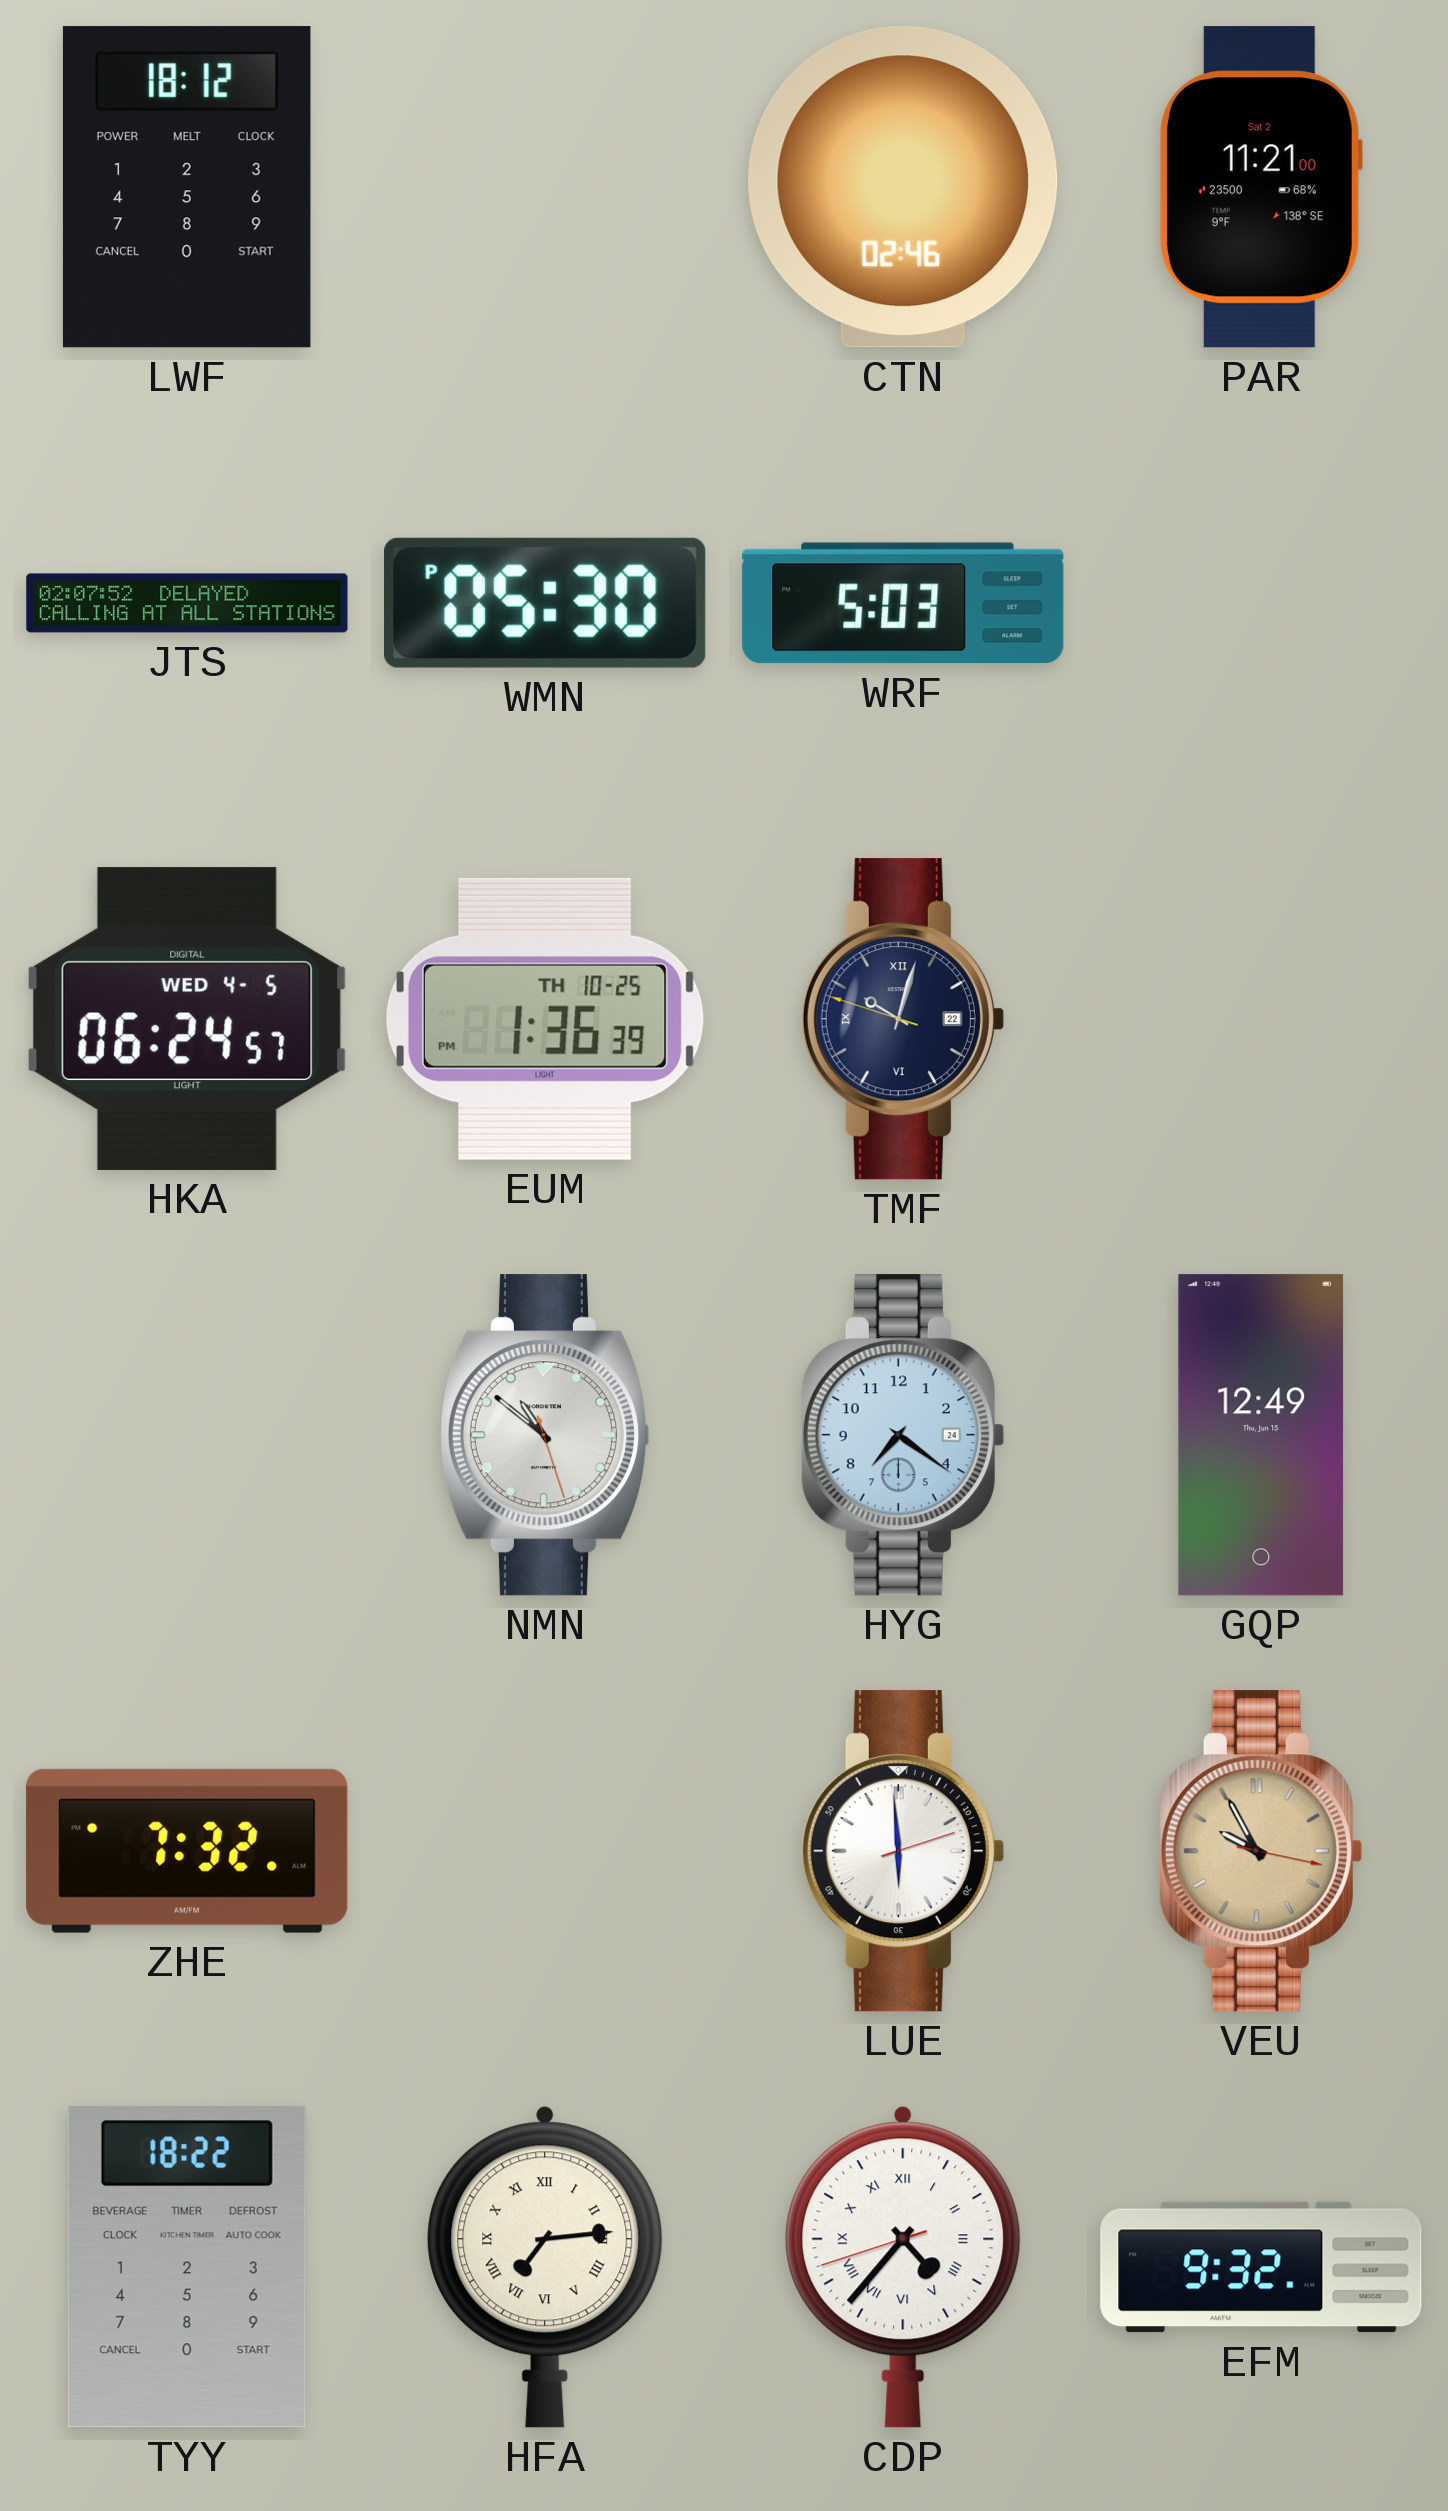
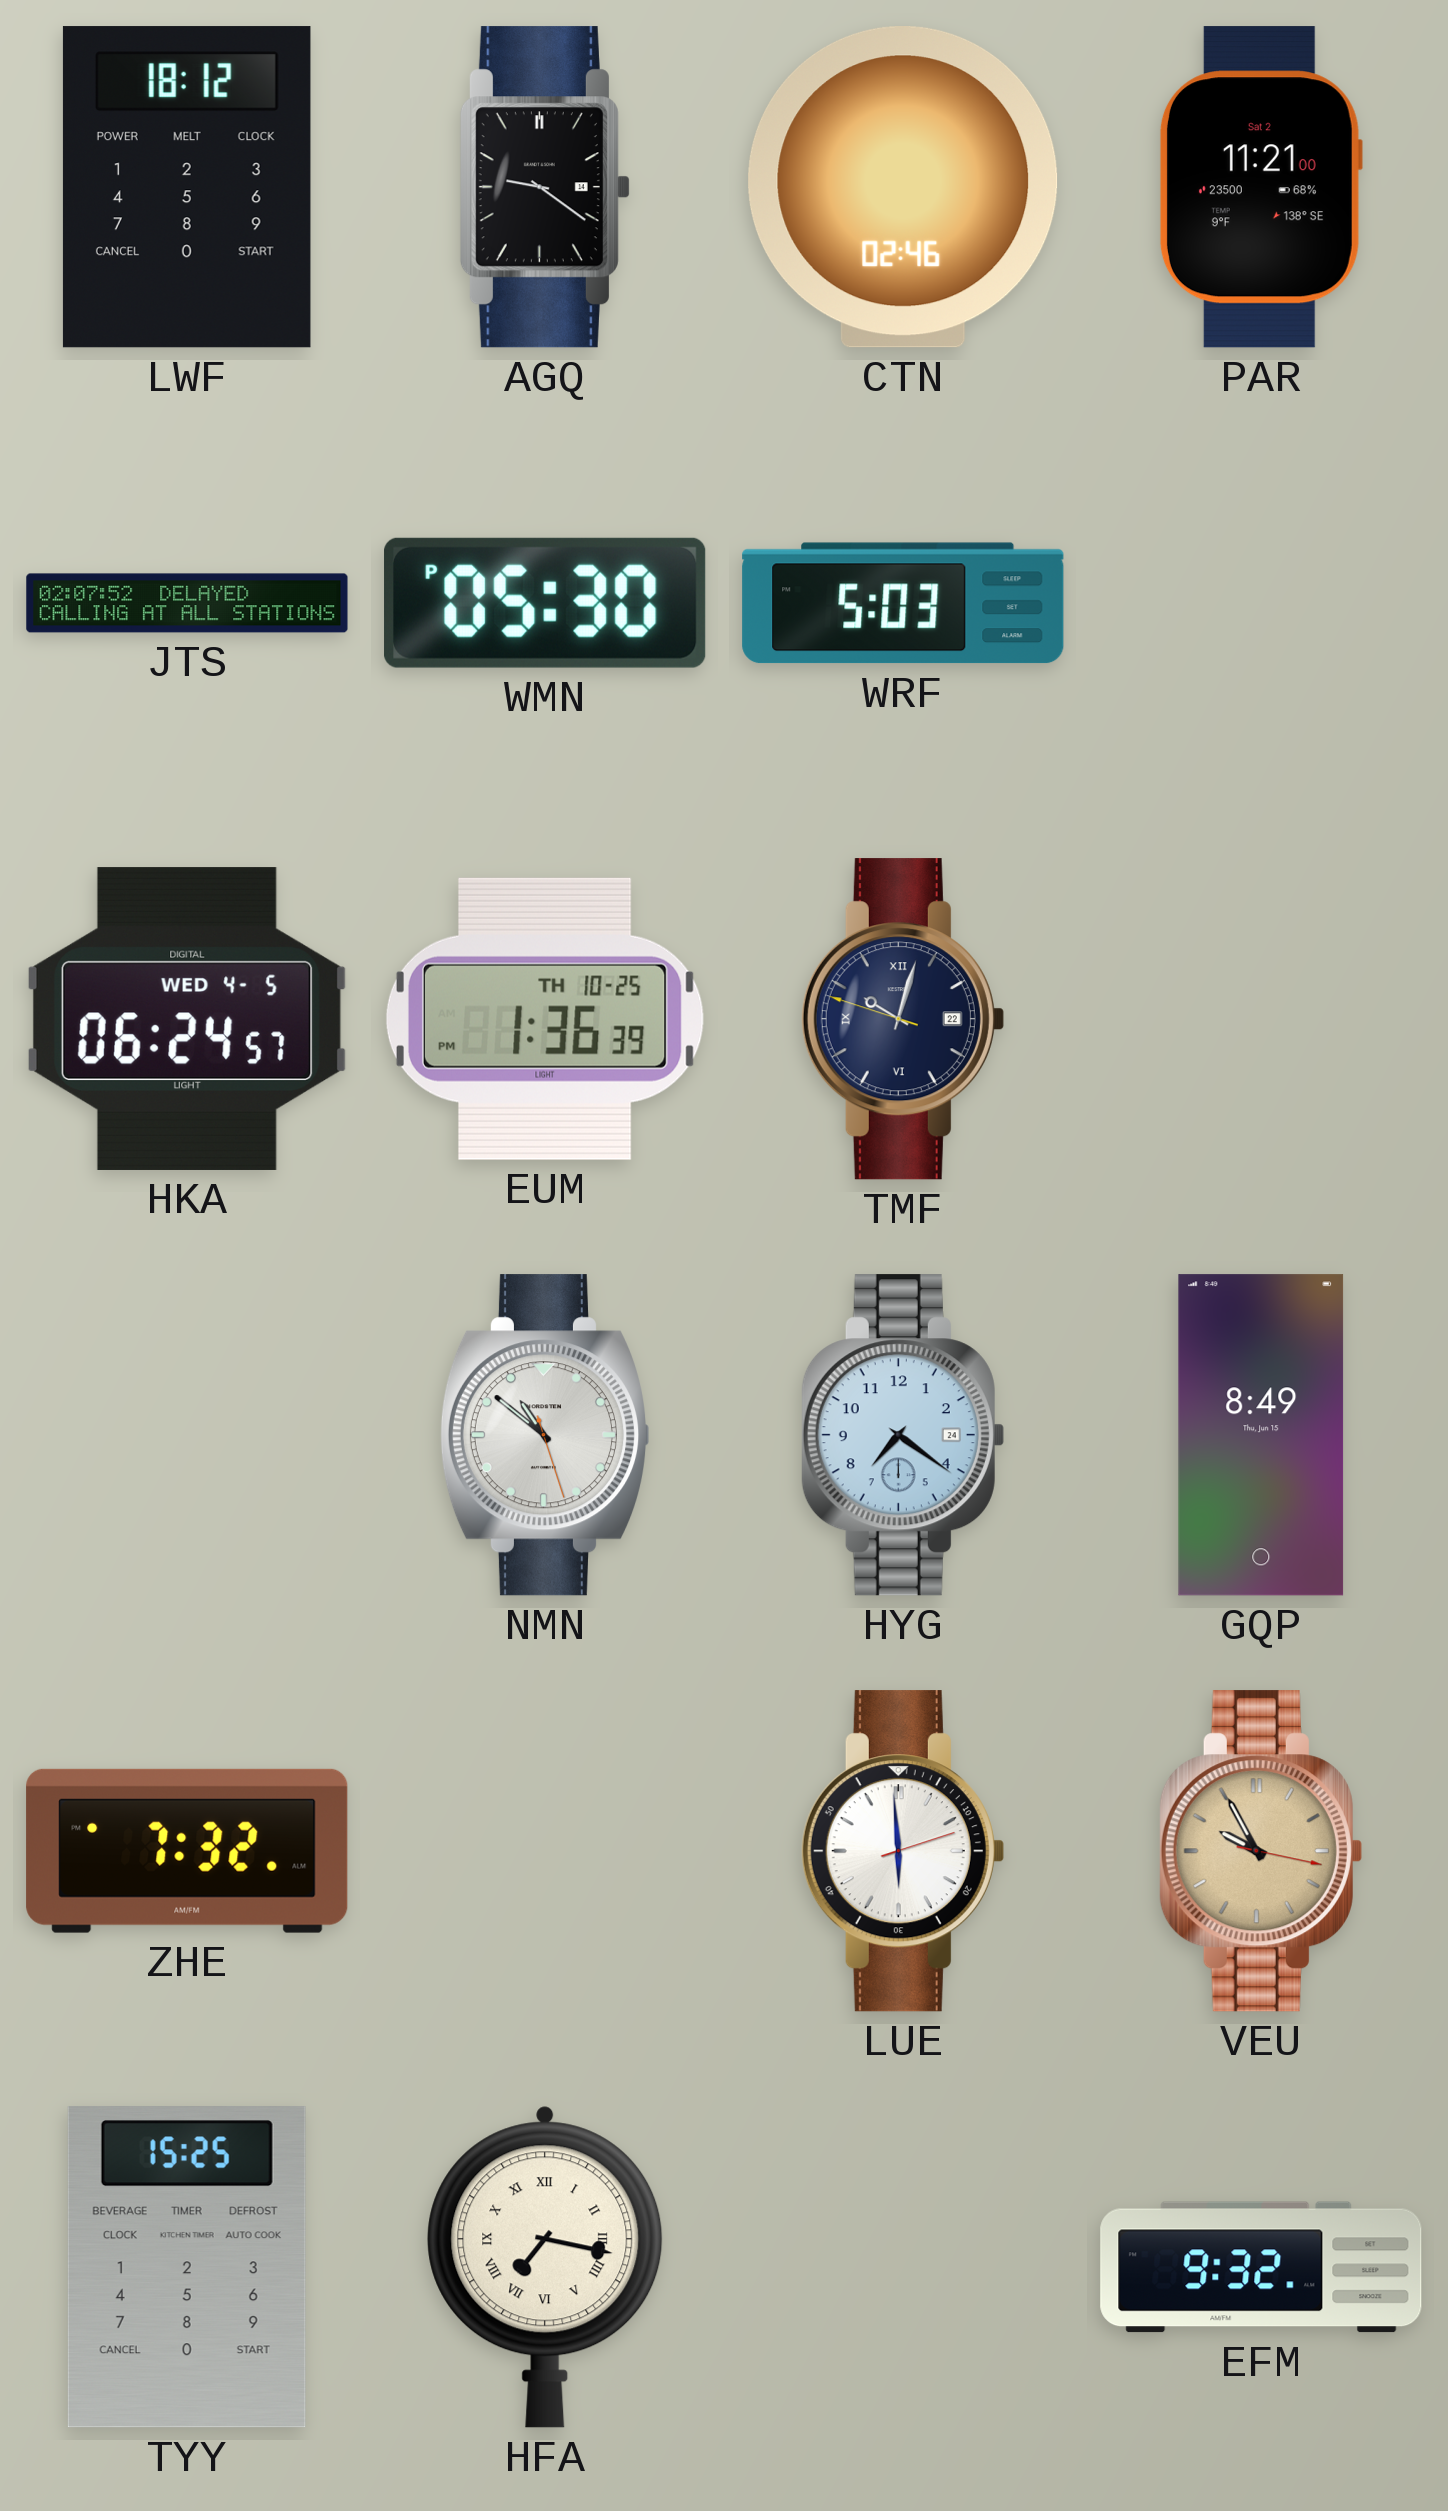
AGQ: none -> 9:21
GQP: 12:49 -> 8:49
TYY: 18:22 -> 15:25
HFA: 7:14 -> 7:17
CDP: 4:36 -> none
